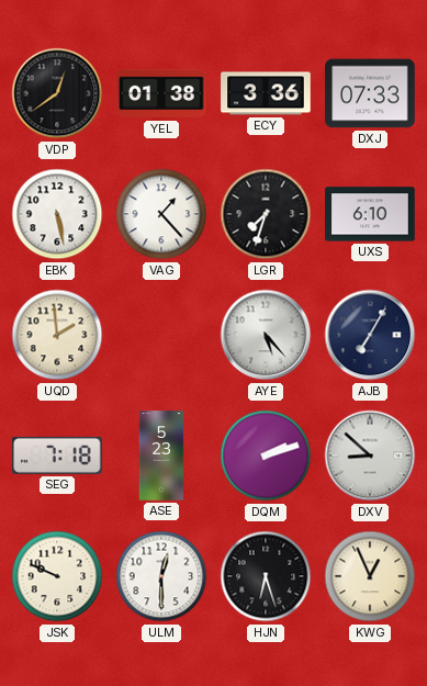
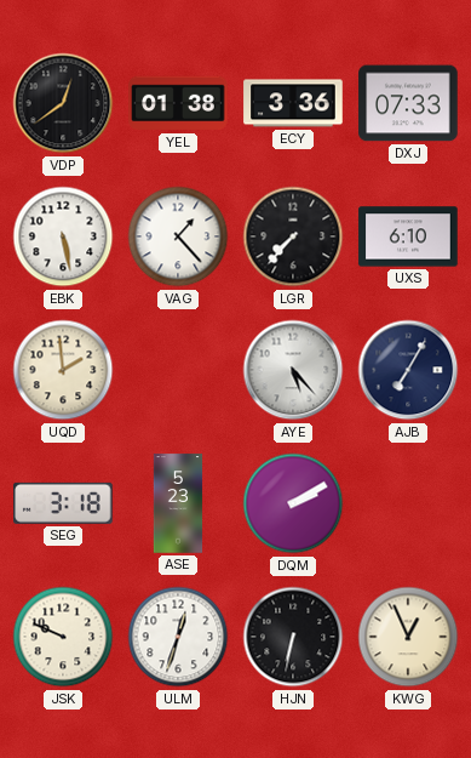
LGR: 7:33 -> 7:37
SEG: 7:18 -> 3:18
DQM: 2:12 -> 2:10
DXV: 8:52 -> none
ULM: 12:30 -> 12:33
HJN: 6:27 -> 6:32
